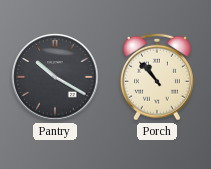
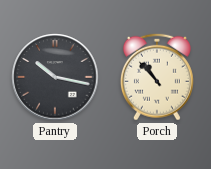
Pantry: 10:20 -> 10:17
